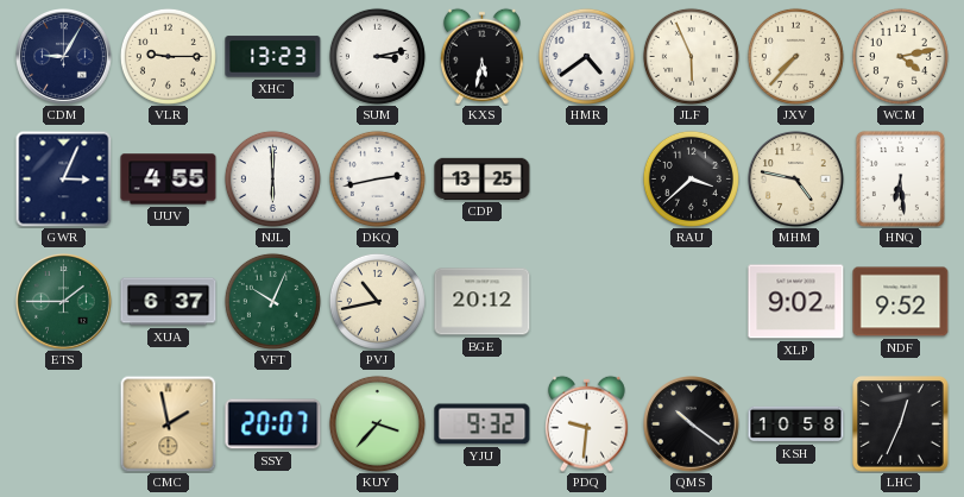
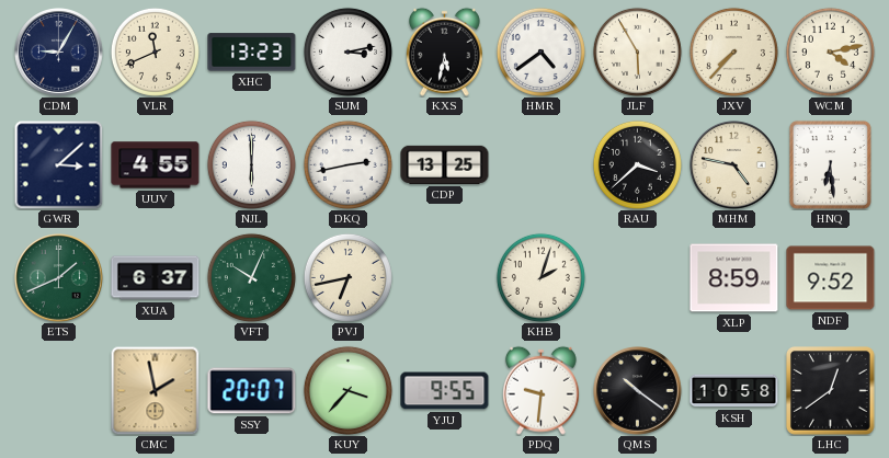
VLR: 9:15 -> 11:41
JLF: 5:56 -> 5:55
GWR: 3:04 -> 3:08
ETS: 1:45 -> 1:41
PVJ: 10:43 -> 6:43
BGE: 20:12 -> none
KHB: none -> 2:03
XLP: 9:02 -> 8:59
YJU: 9:32 -> 9:55
LHC: 12:34 -> 12:39
